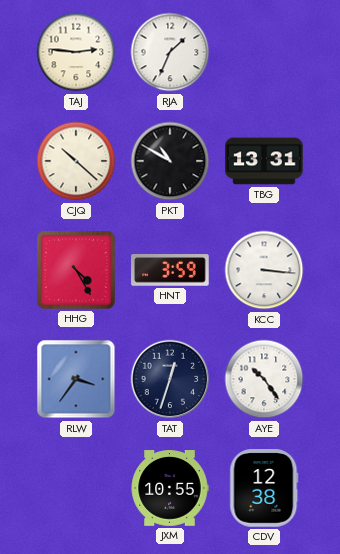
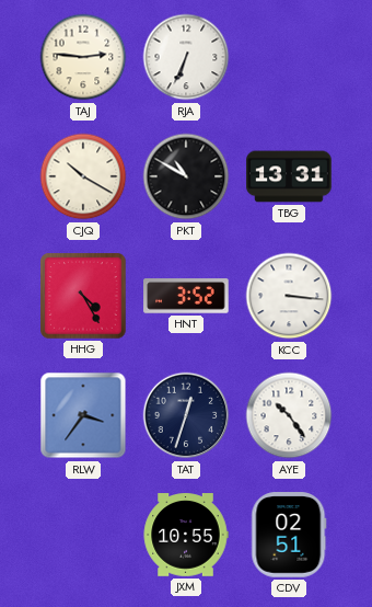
RJA: 1:34 -> 6:34
CJQ: 10:22 -> 10:20
HNT: 3:59 -> 3:52
CDV: 12:38 -> 02:51
